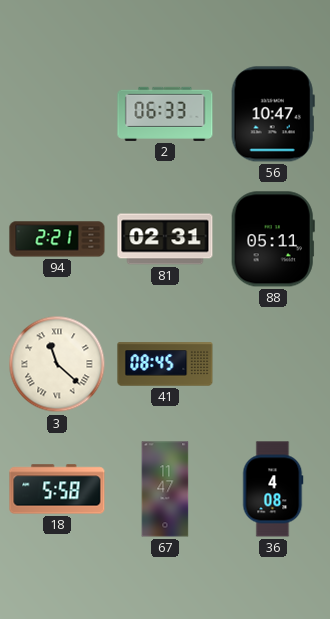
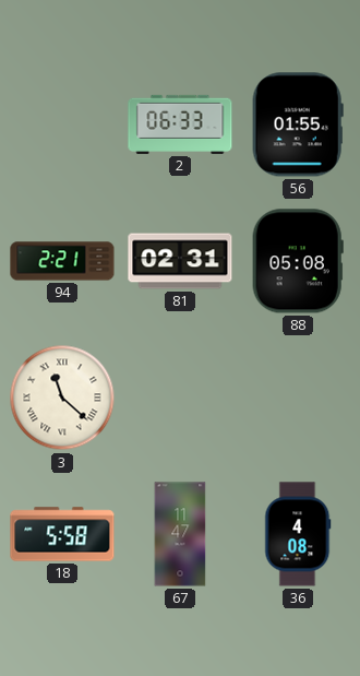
56: 10:47 -> 01:55
88: 05:11 -> 05:08
41: 08:45 -> none
